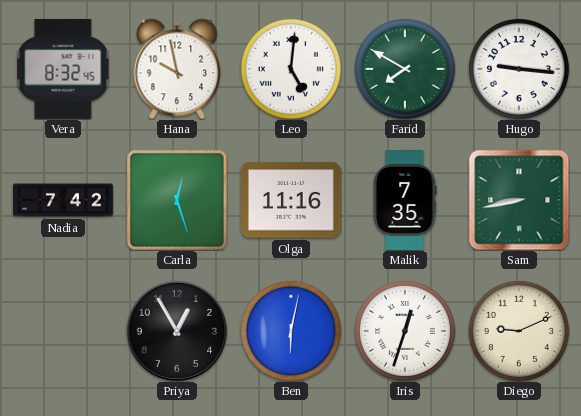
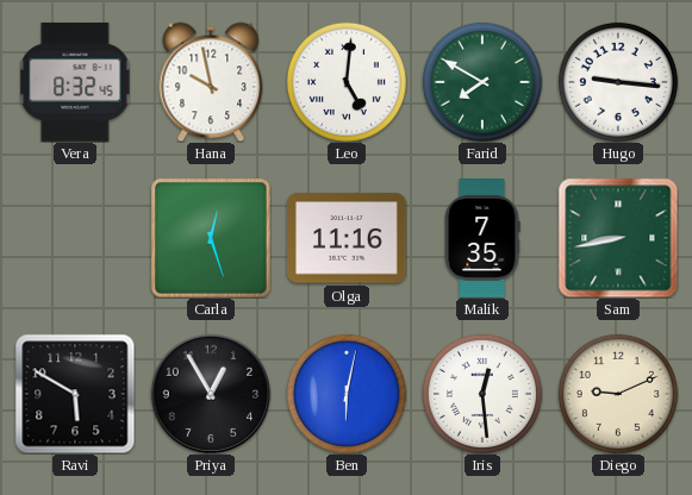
Nadia: 7:42 -> none
Ravi: none -> 5:50
Iris: 12:33 -> 12:29
